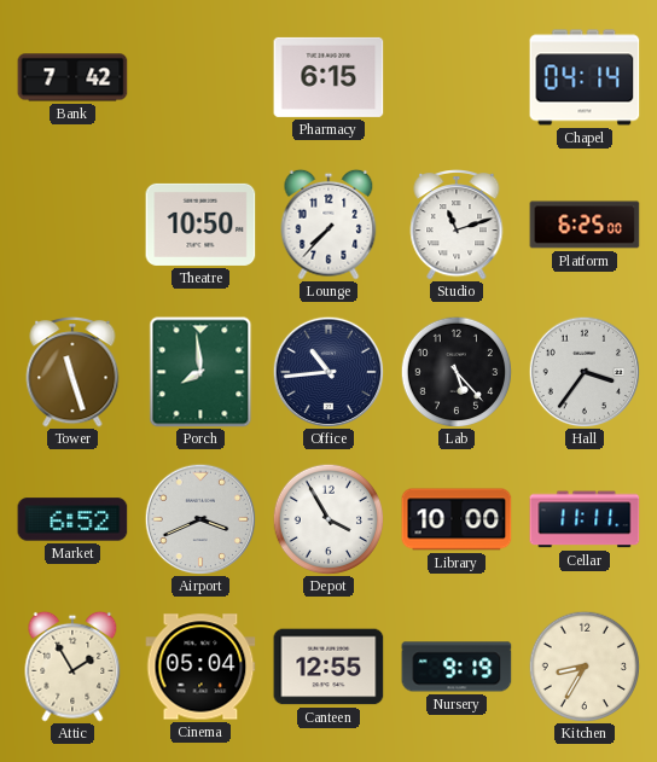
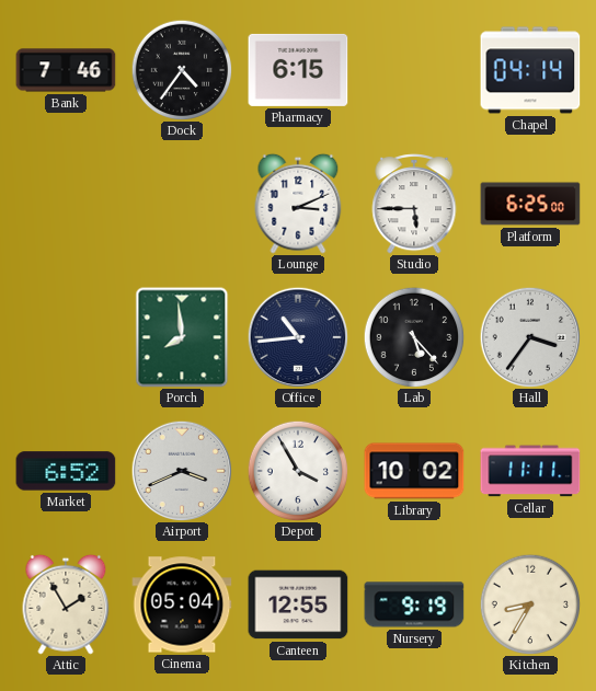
Bank: 7:42 -> 7:46
Dock: none -> 4:36
Theatre: 10:50 -> none
Lounge: 7:37 -> 3:11
Studio: 11:12 -> 5:45
Tower: 11:27 -> none
Library: 10:00 -> 10:02
